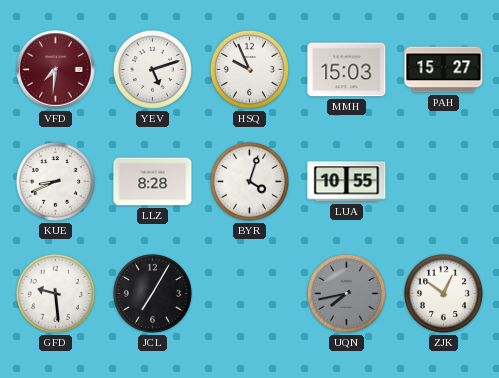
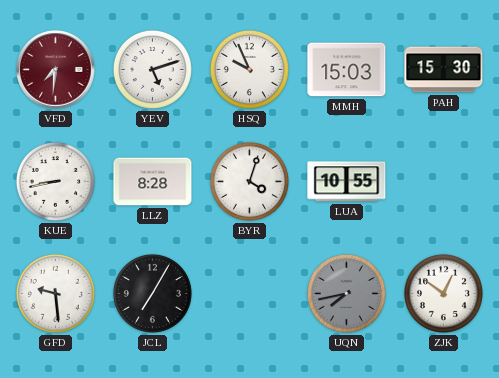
PAH: 15:27 -> 15:30
KUE: 8:41 -> 8:43
